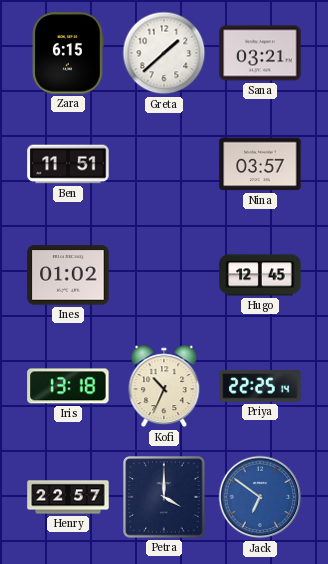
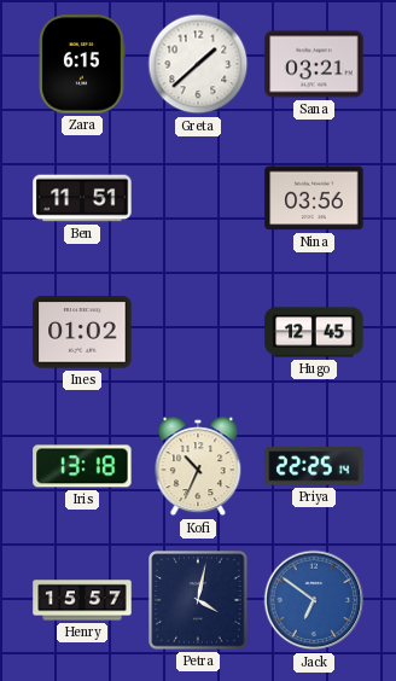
Nina: 03:57 -> 03:56
Henry: 22:57 -> 15:57
Petra: 4:00 -> 4:02
